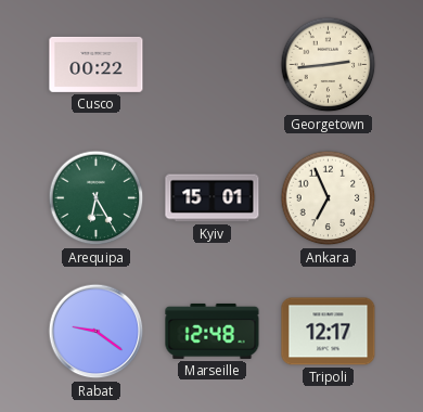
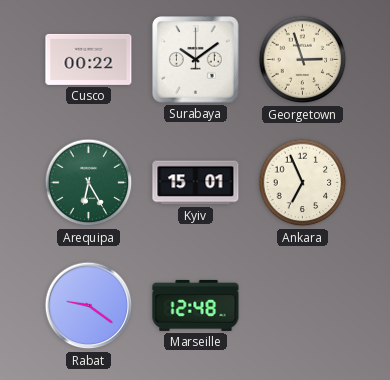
Surabaya: none -> 10:09
Georgetown: 2:44 -> 2:57
Tripoli: 12:17 -> none
